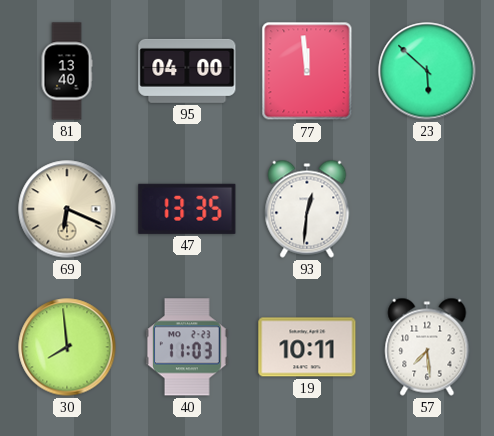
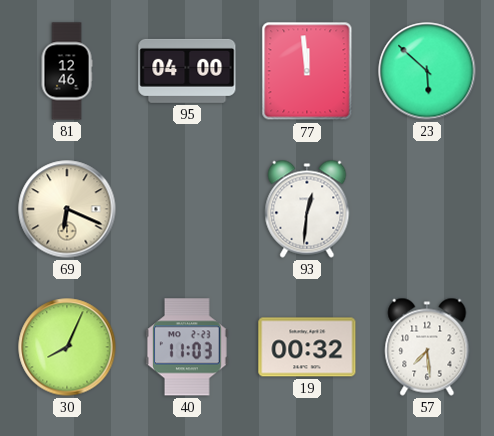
81: 13:40 -> 12:46
47: 13:35 -> none
30: 7:59 -> 8:04
19: 10:11 -> 00:32
